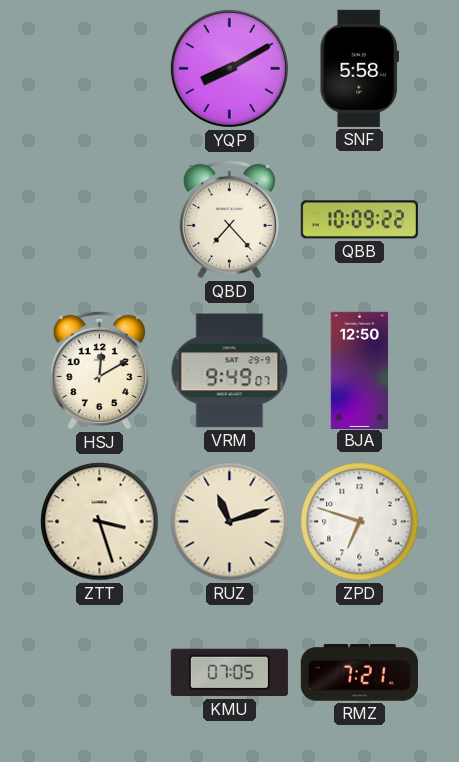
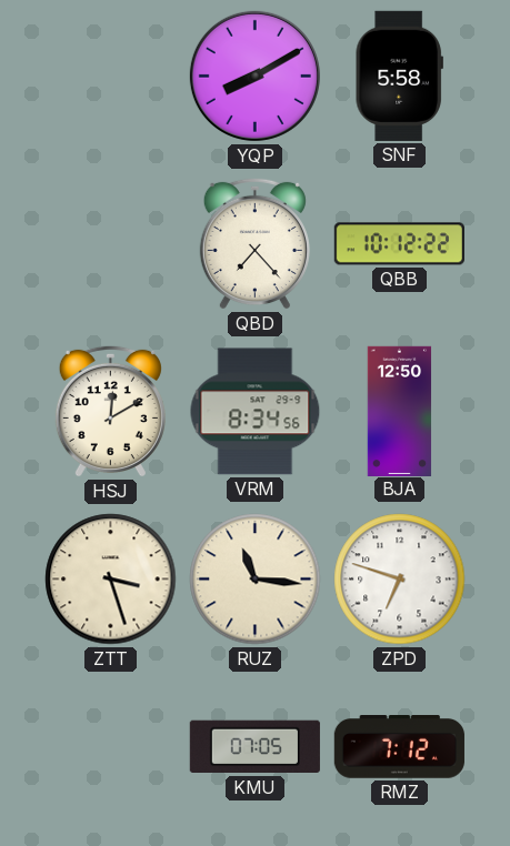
QBB: 10:09 -> 10:12
VRM: 9:49 -> 8:34
RUZ: 11:12 -> 11:16
RMZ: 7:21 -> 7:12
